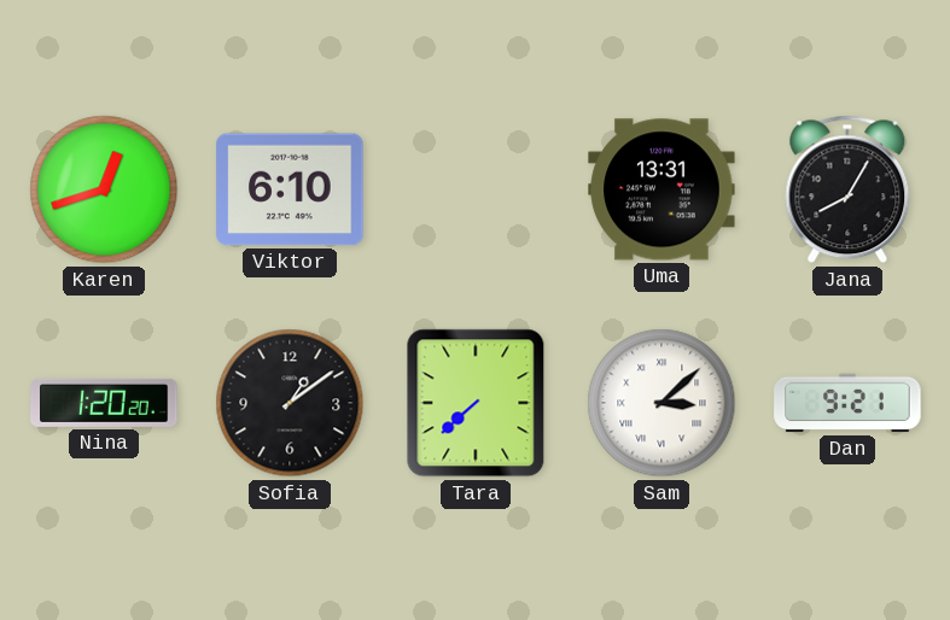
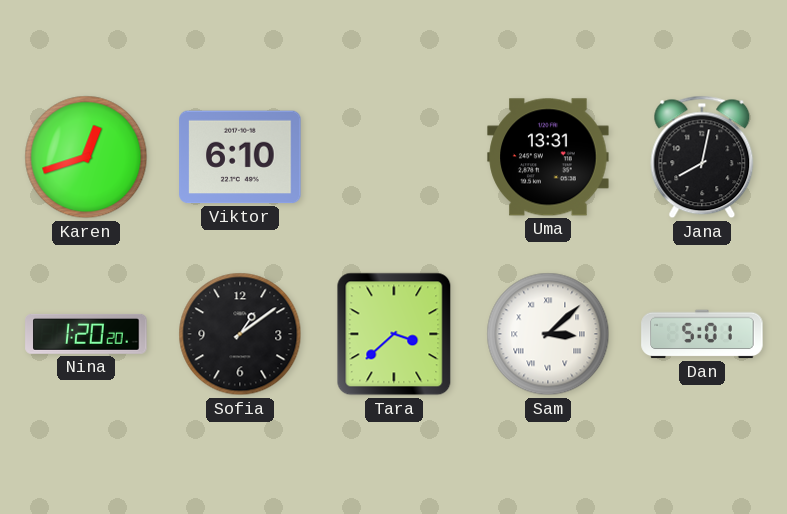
Jana: 8:05 -> 8:02
Tara: 7:38 -> 3:38
Dan: 9:21 -> 5:01
